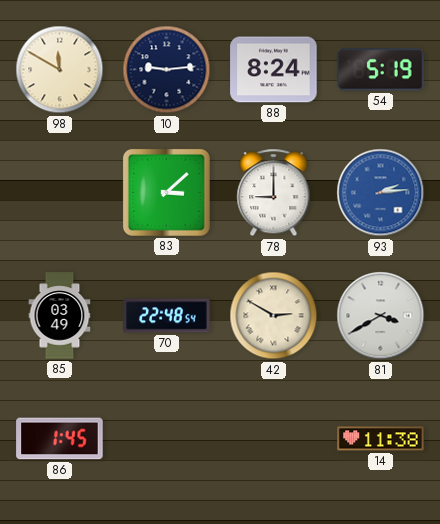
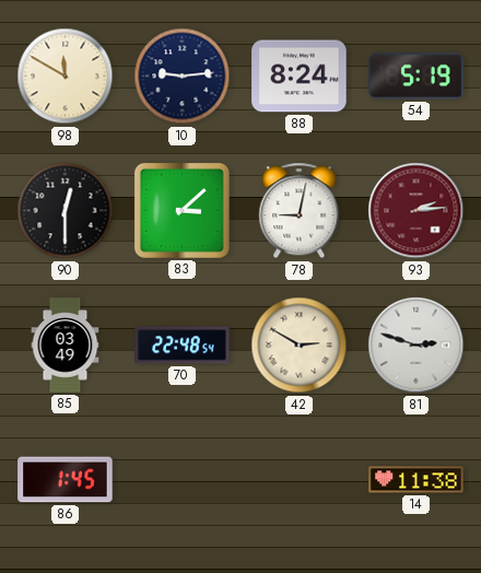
90: none -> 12:30
78: 9:00 -> 9:02
93 dial: blue -> burgundy
81: 3:40 -> 2:48
